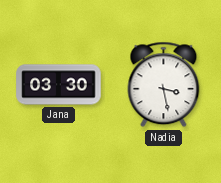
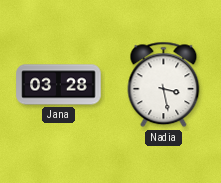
Jana: 03:30 -> 03:28
